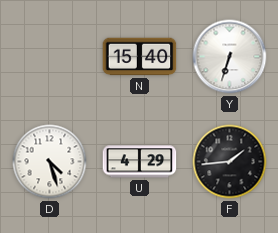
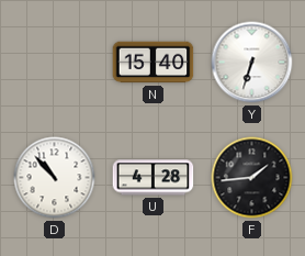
D: 4:27 -> 10:53
U: 4:29 -> 4:28
